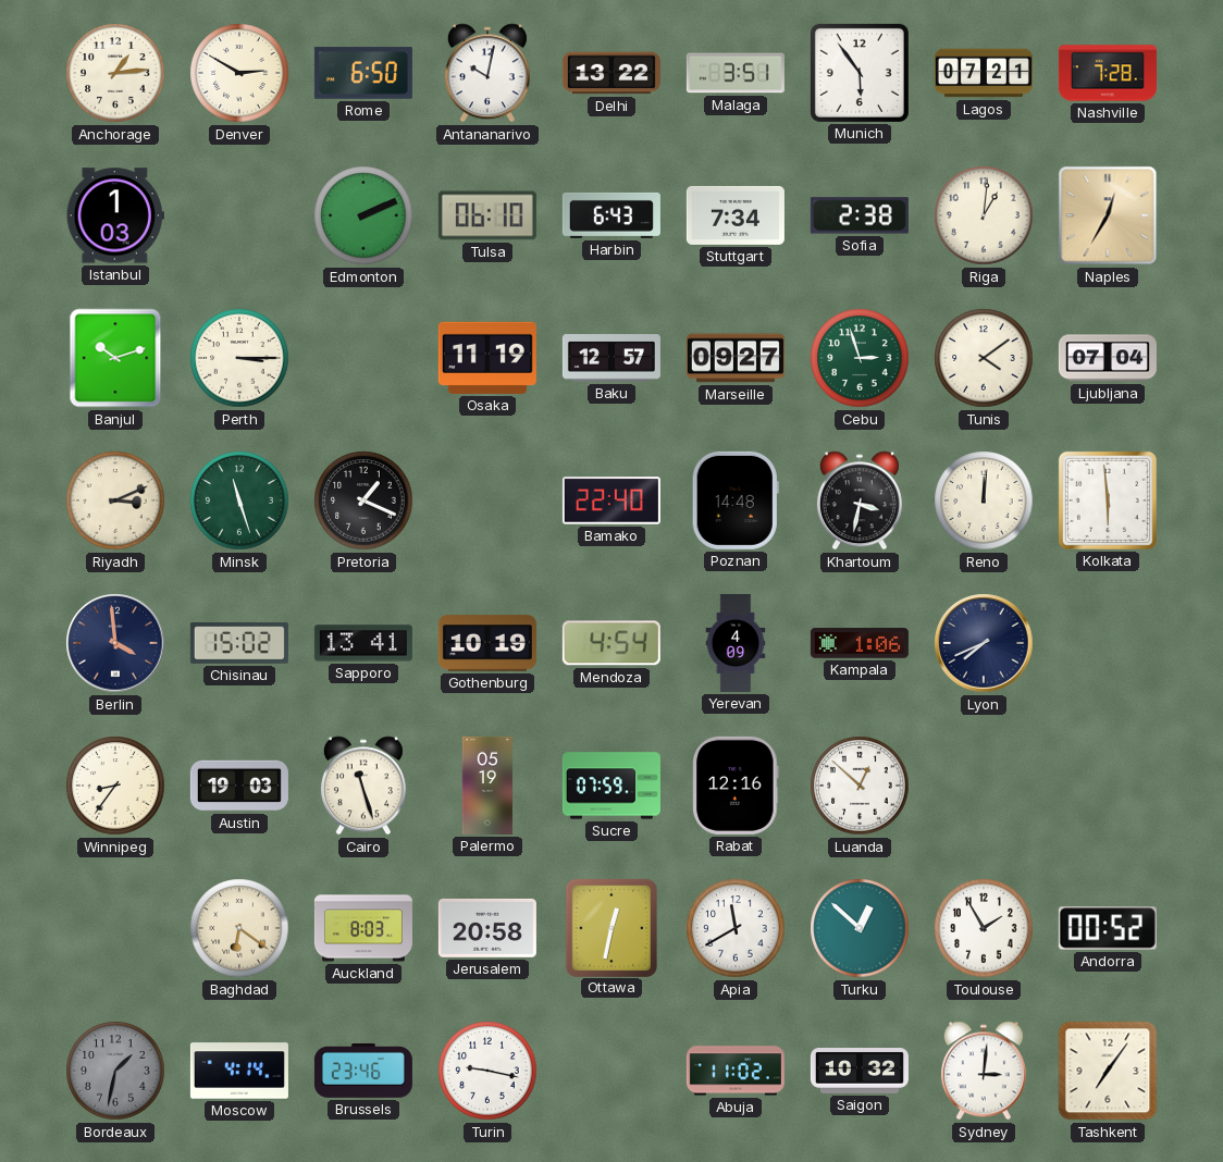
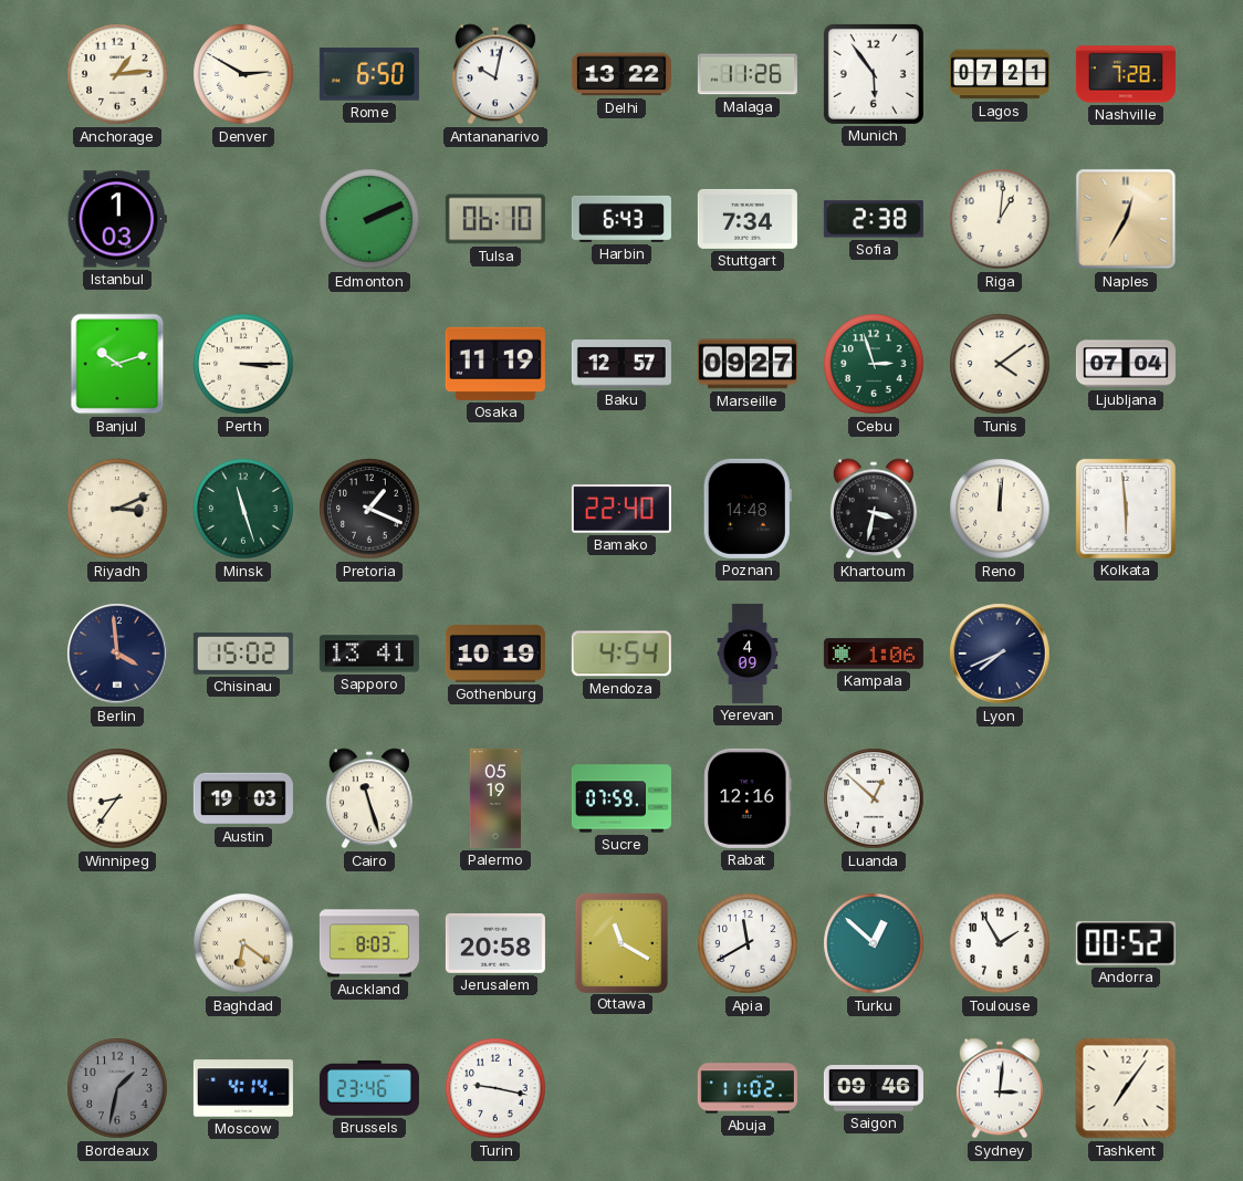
Malaga: 3:51 -> 11:26
Ottawa: 12:32 -> 11:20
Saigon: 10:32 -> 09:46
